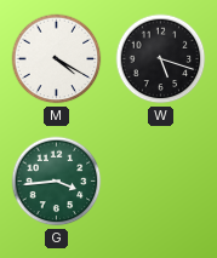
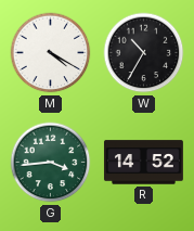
W: 5:18 -> 10:35
R: none -> 14:52
